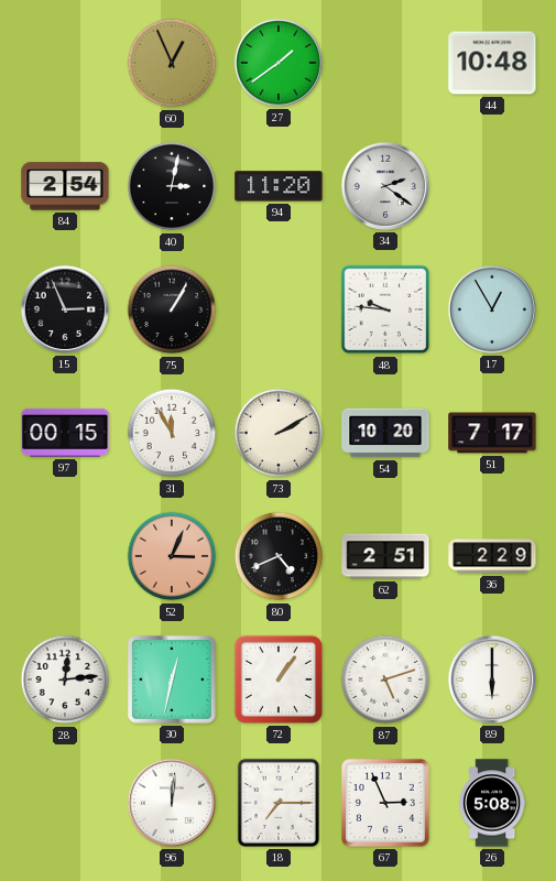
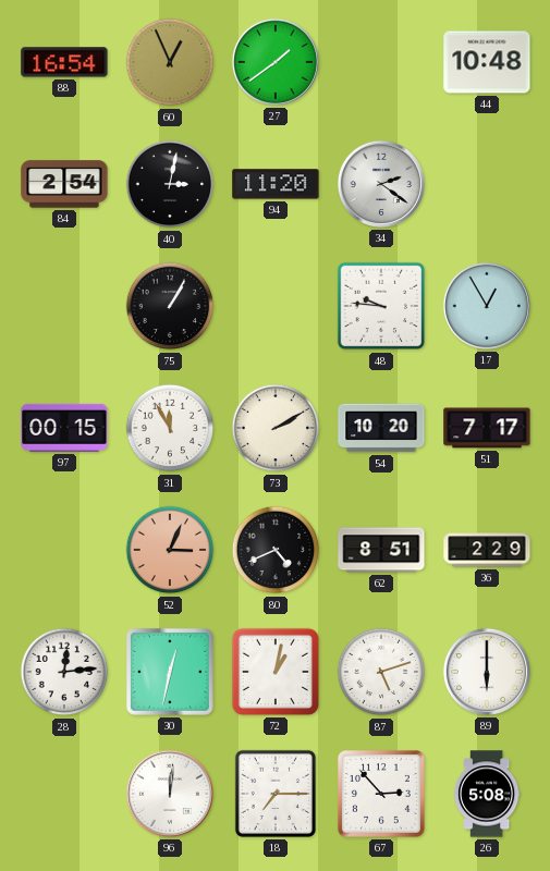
88: none -> 16:54
15: 2:56 -> none
62: 2:51 -> 8:51
72: 1:06 -> 1:02
67: 2:56 -> 2:53
